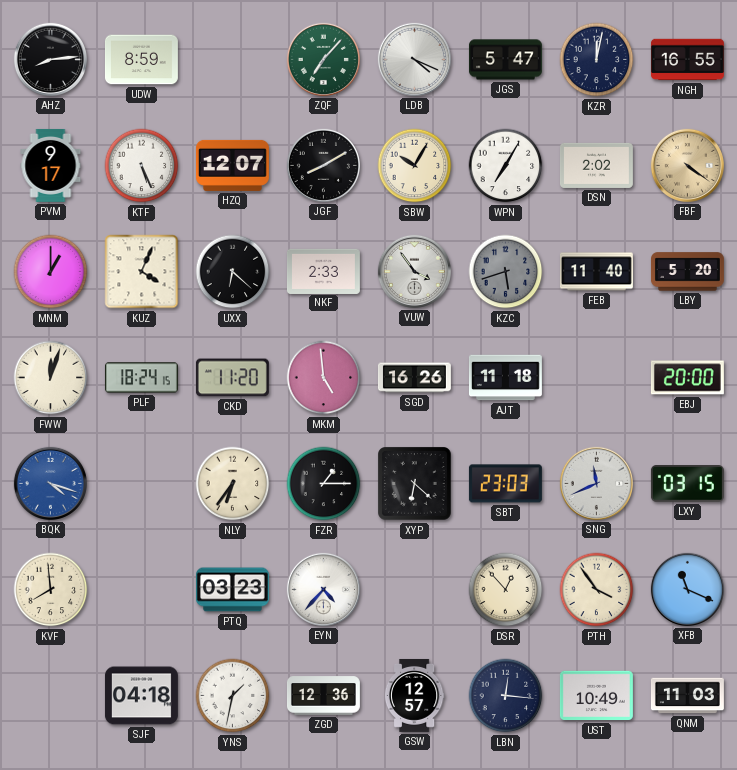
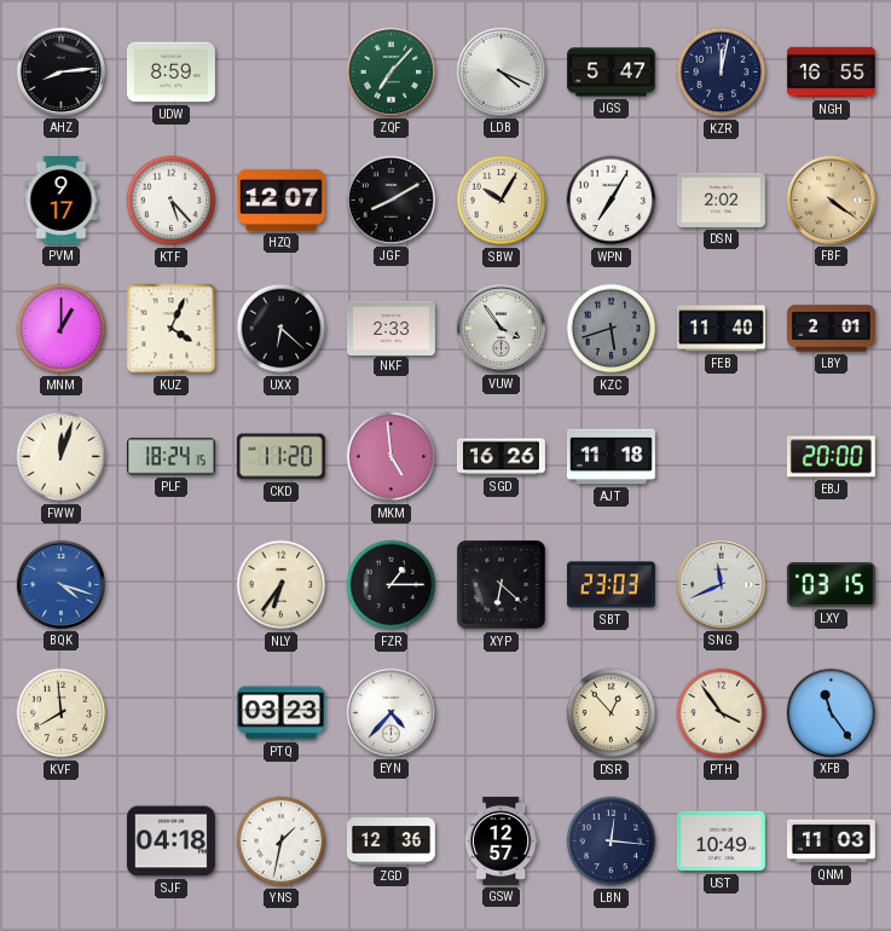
KTF: 5:26 -> 5:23
LBY: 5:20 -> 2:01
XFB: 11:19 -> 11:24
